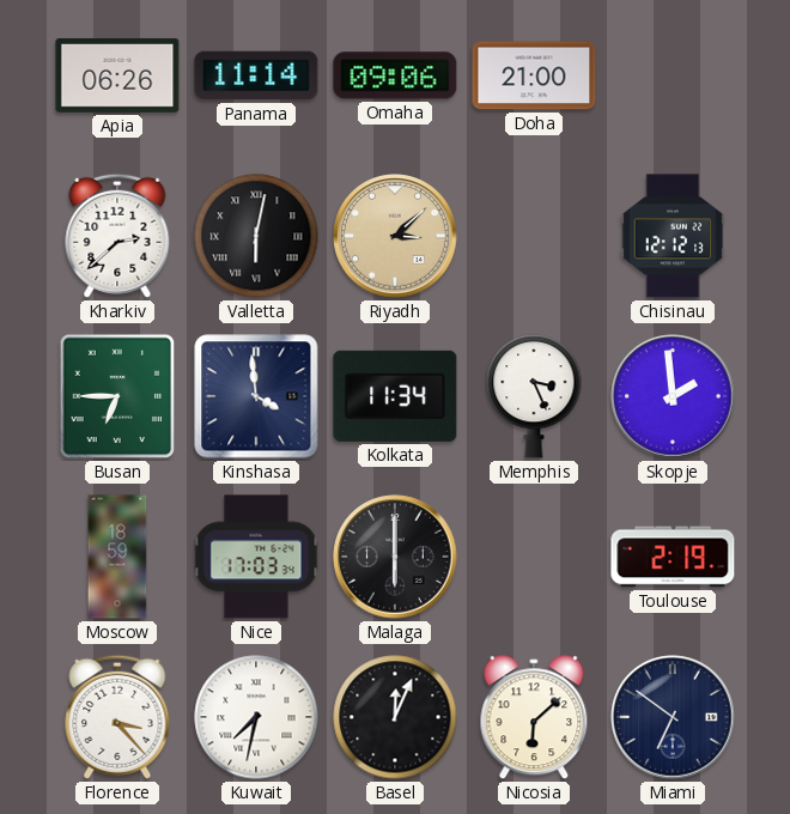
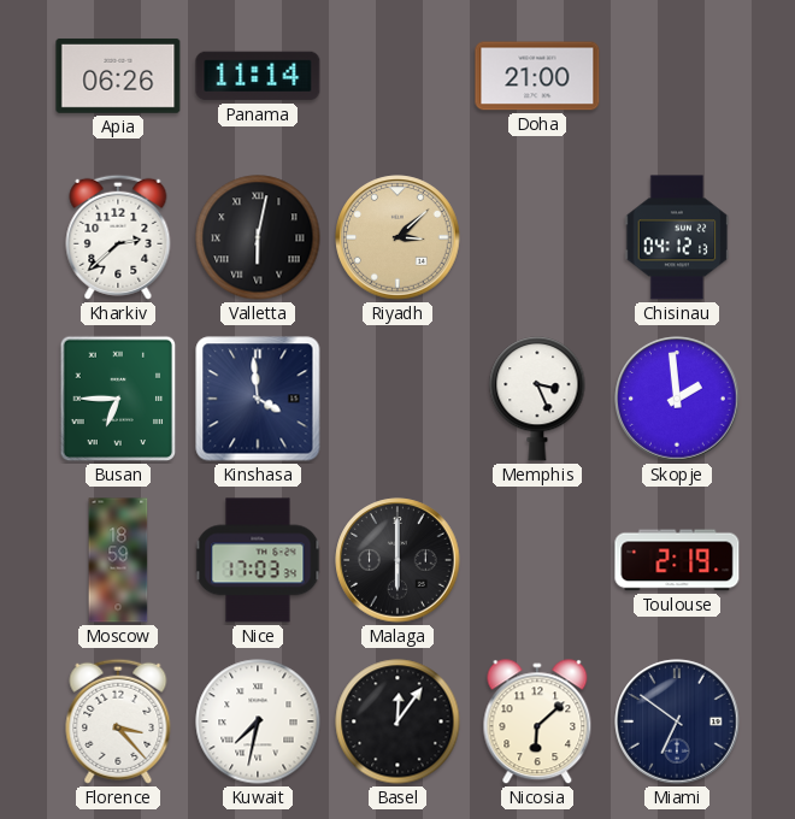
Omaha: 09:06 -> none
Chisinau: 12:12 -> 04:12
Kolkata: 11:34 -> none
Basel: 12:04 -> 12:06
